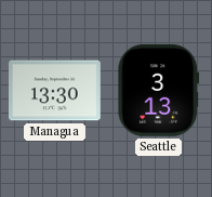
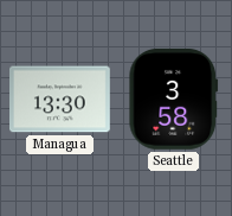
Seattle: 3:13 -> 3:58
